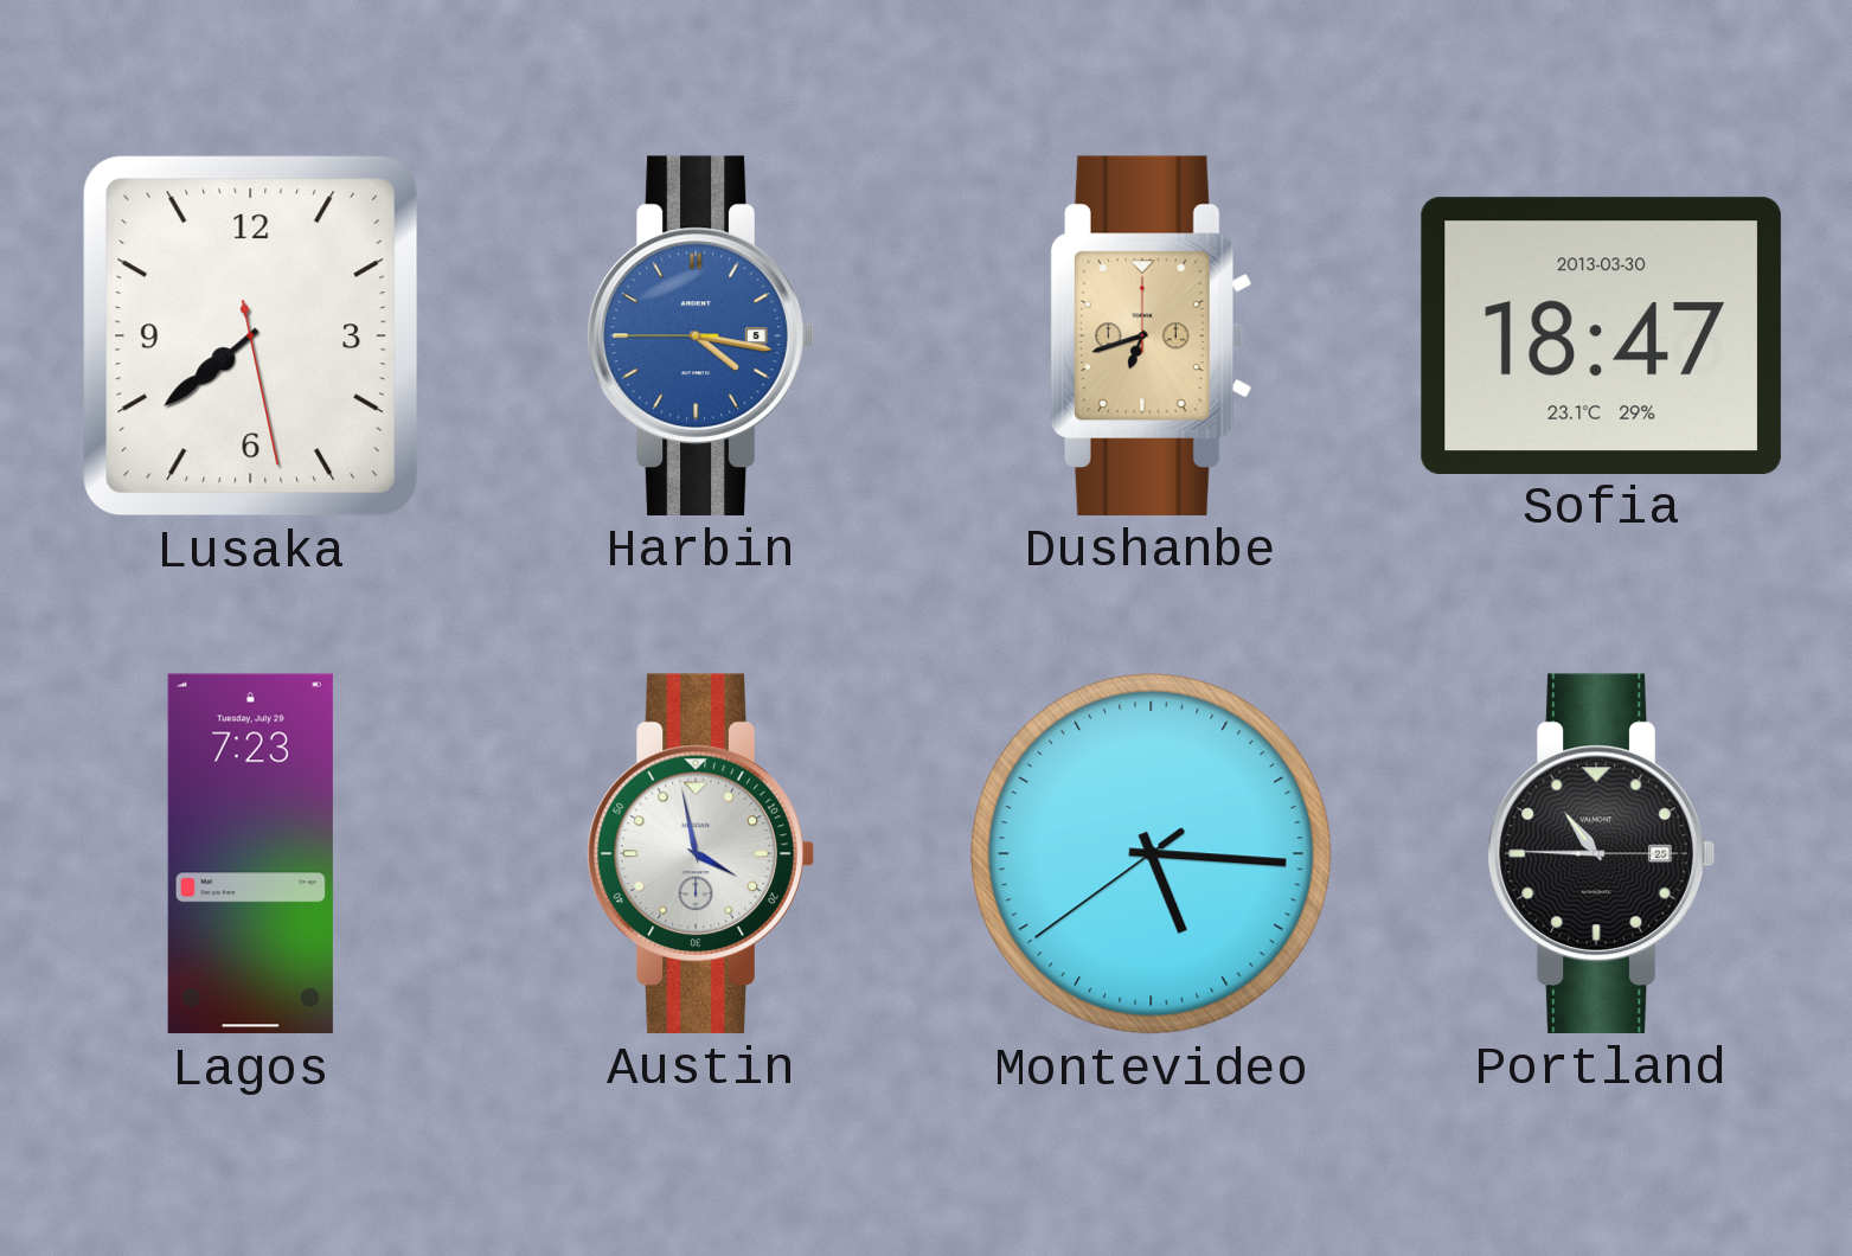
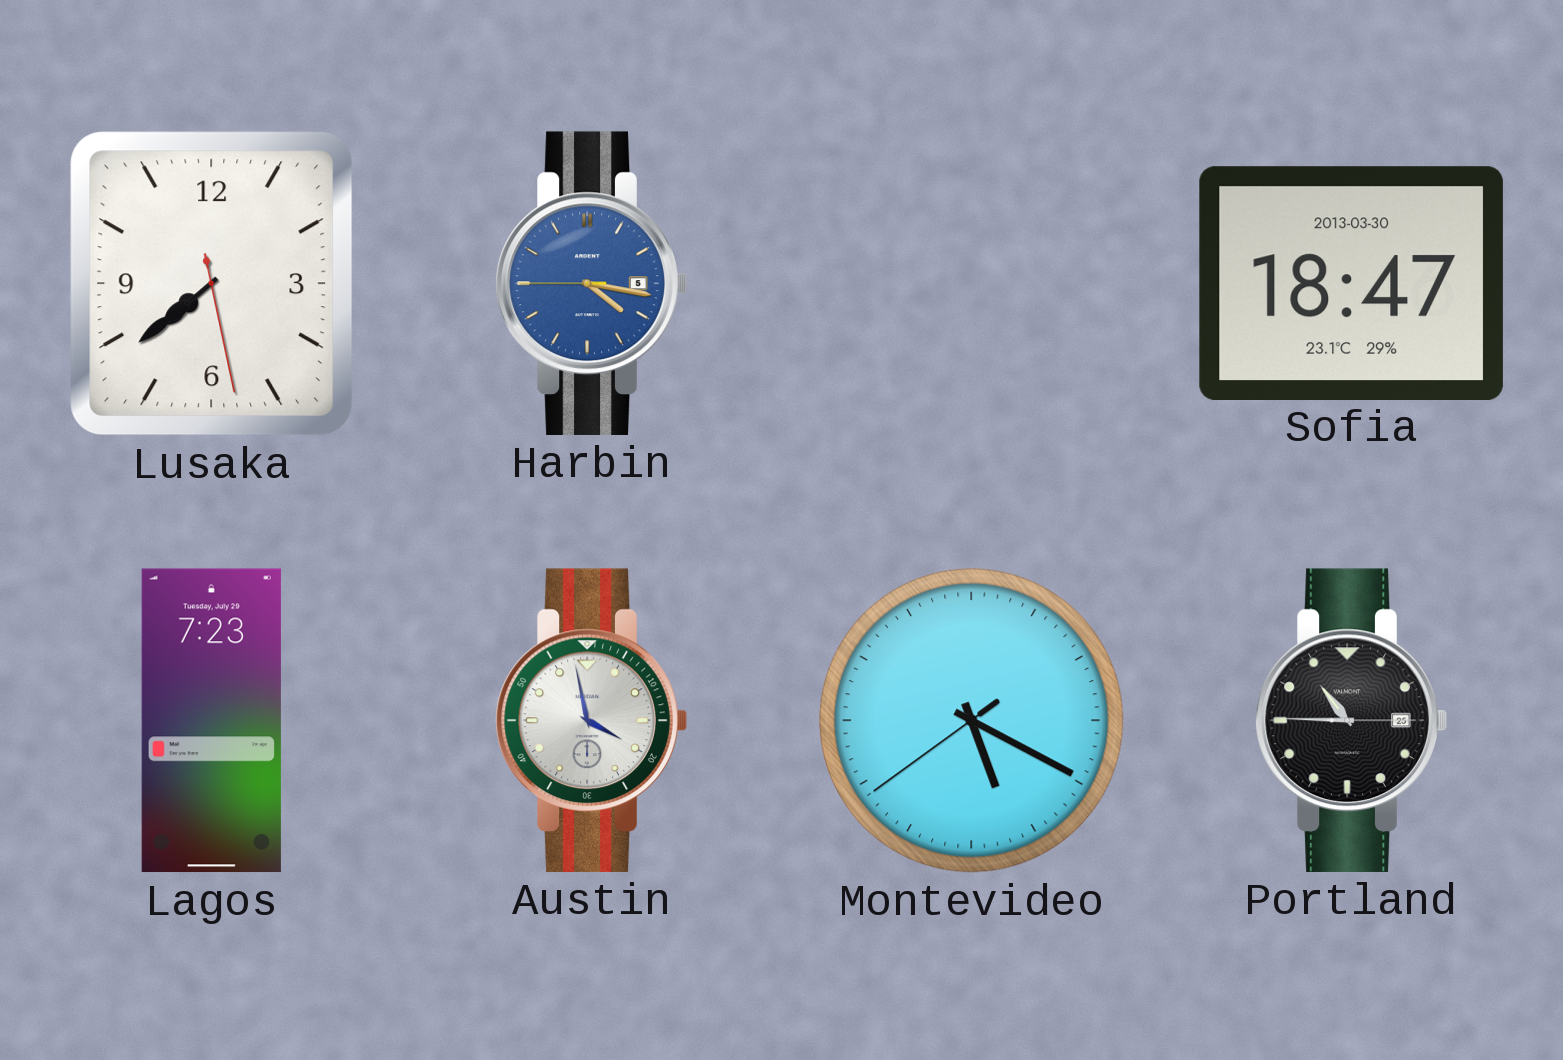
Dushanbe: 6:42 -> none
Montevideo: 5:15 -> 5:19
